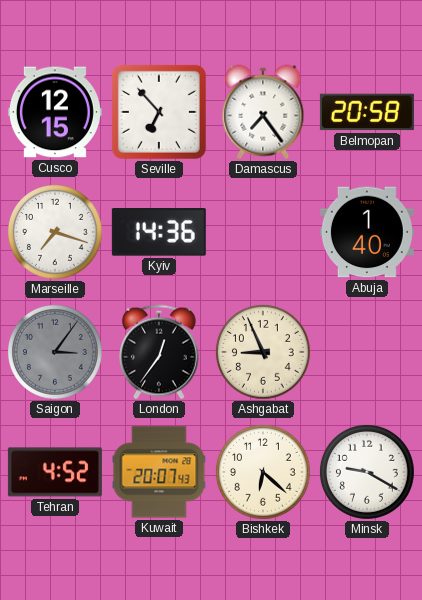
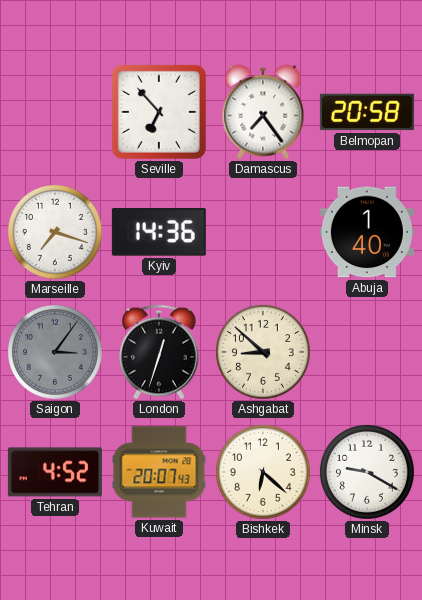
Cusco: 12:15 -> none
London: 12:36 -> 12:33
Ashgabat: 8:56 -> 8:52
